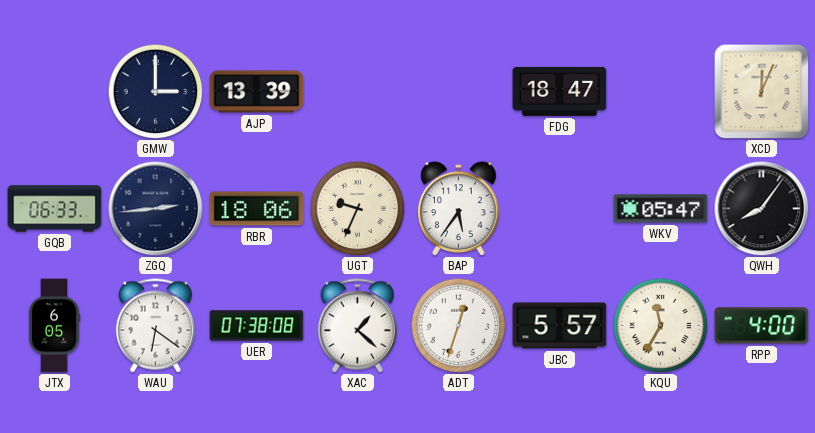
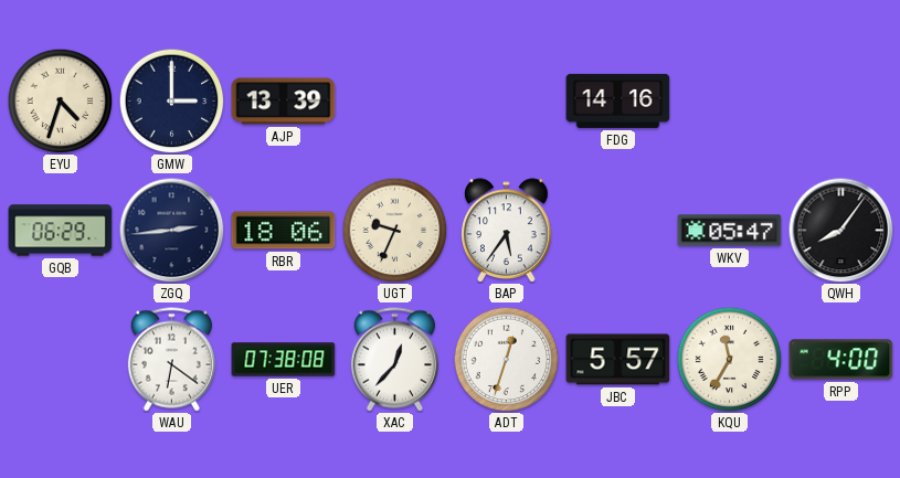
EYU: none -> 4:33
FDG: 18:47 -> 14:16
XCD: 12:04 -> none
GQB: 06:33 -> 06:29
JTX: 6:05 -> none
XAC: 1:22 -> 12:37
